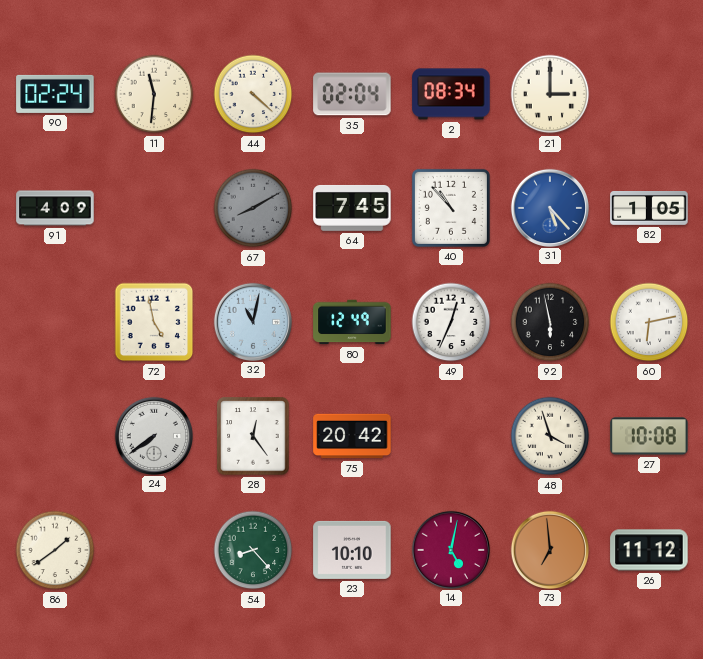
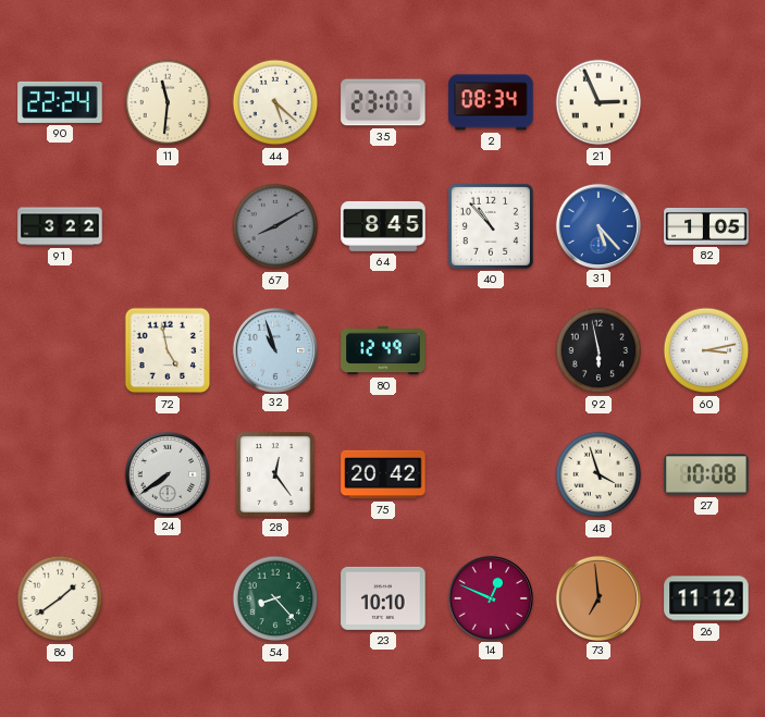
90: 02:24 -> 22:24
44: 4:22 -> 5:22
35: 02:04 -> 23:07
21: 3:00 -> 2:56
91: 4:09 -> 3:22
64: 7:45 -> 8:45
32: 11:02 -> 10:57
49: 12:34 -> none
60: 6:13 -> 3:13
14: 5:02 -> 12:49
